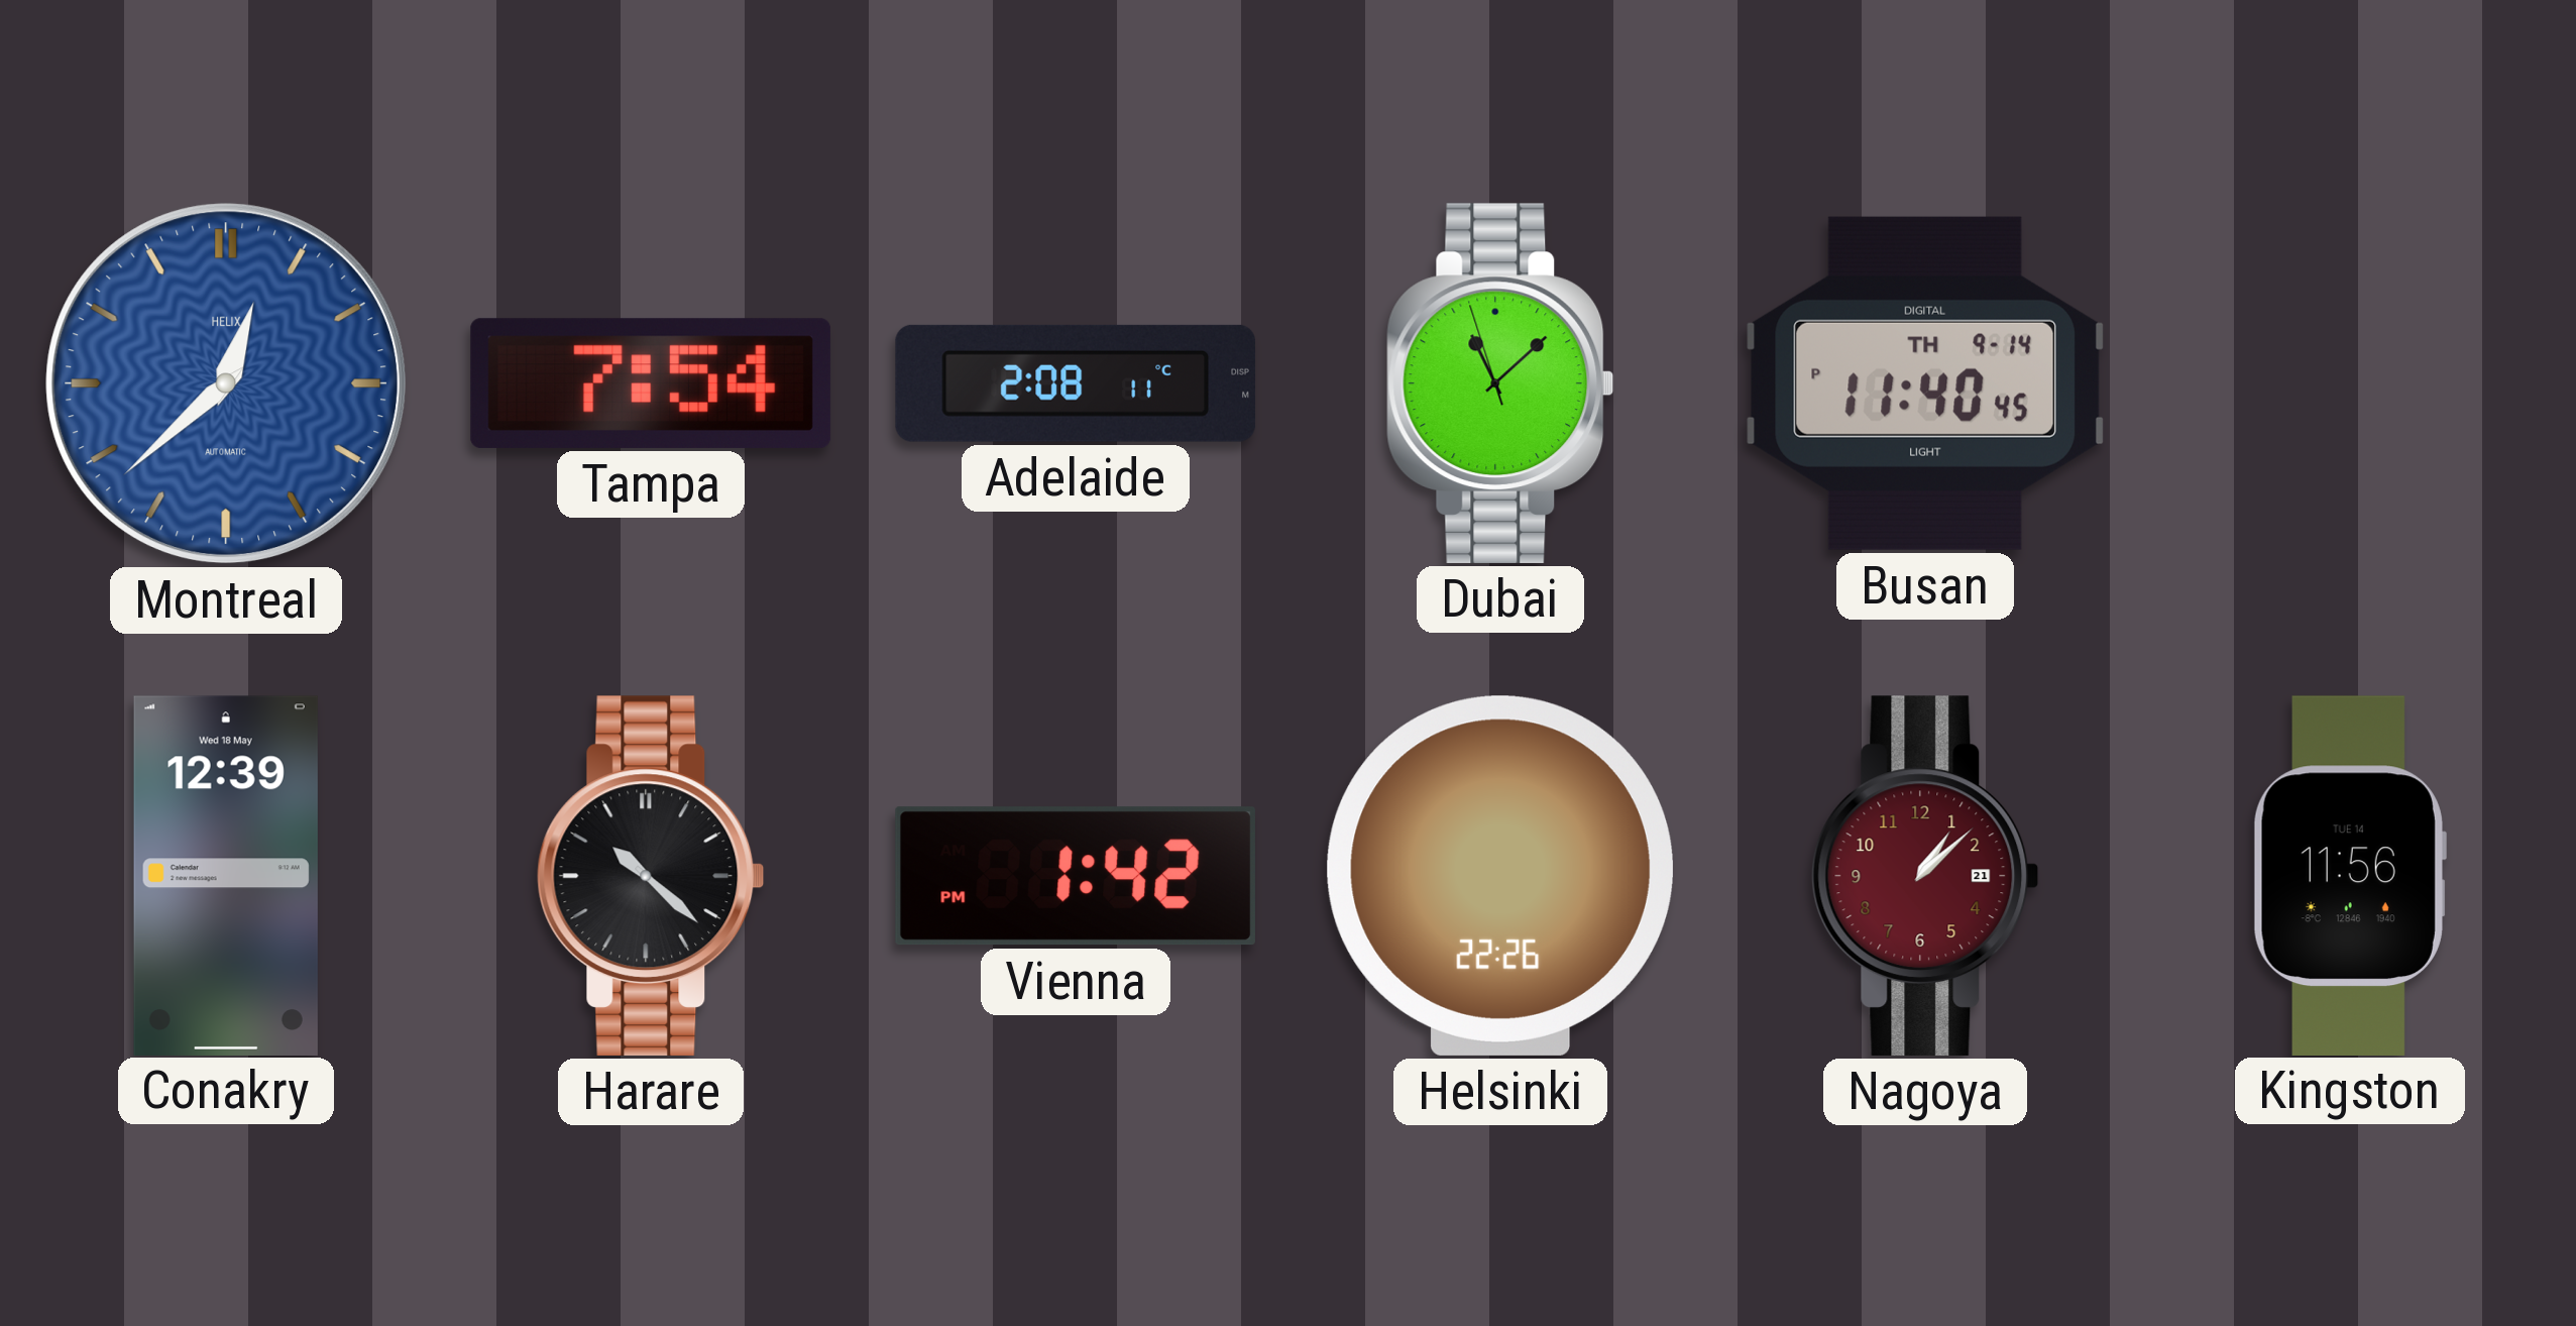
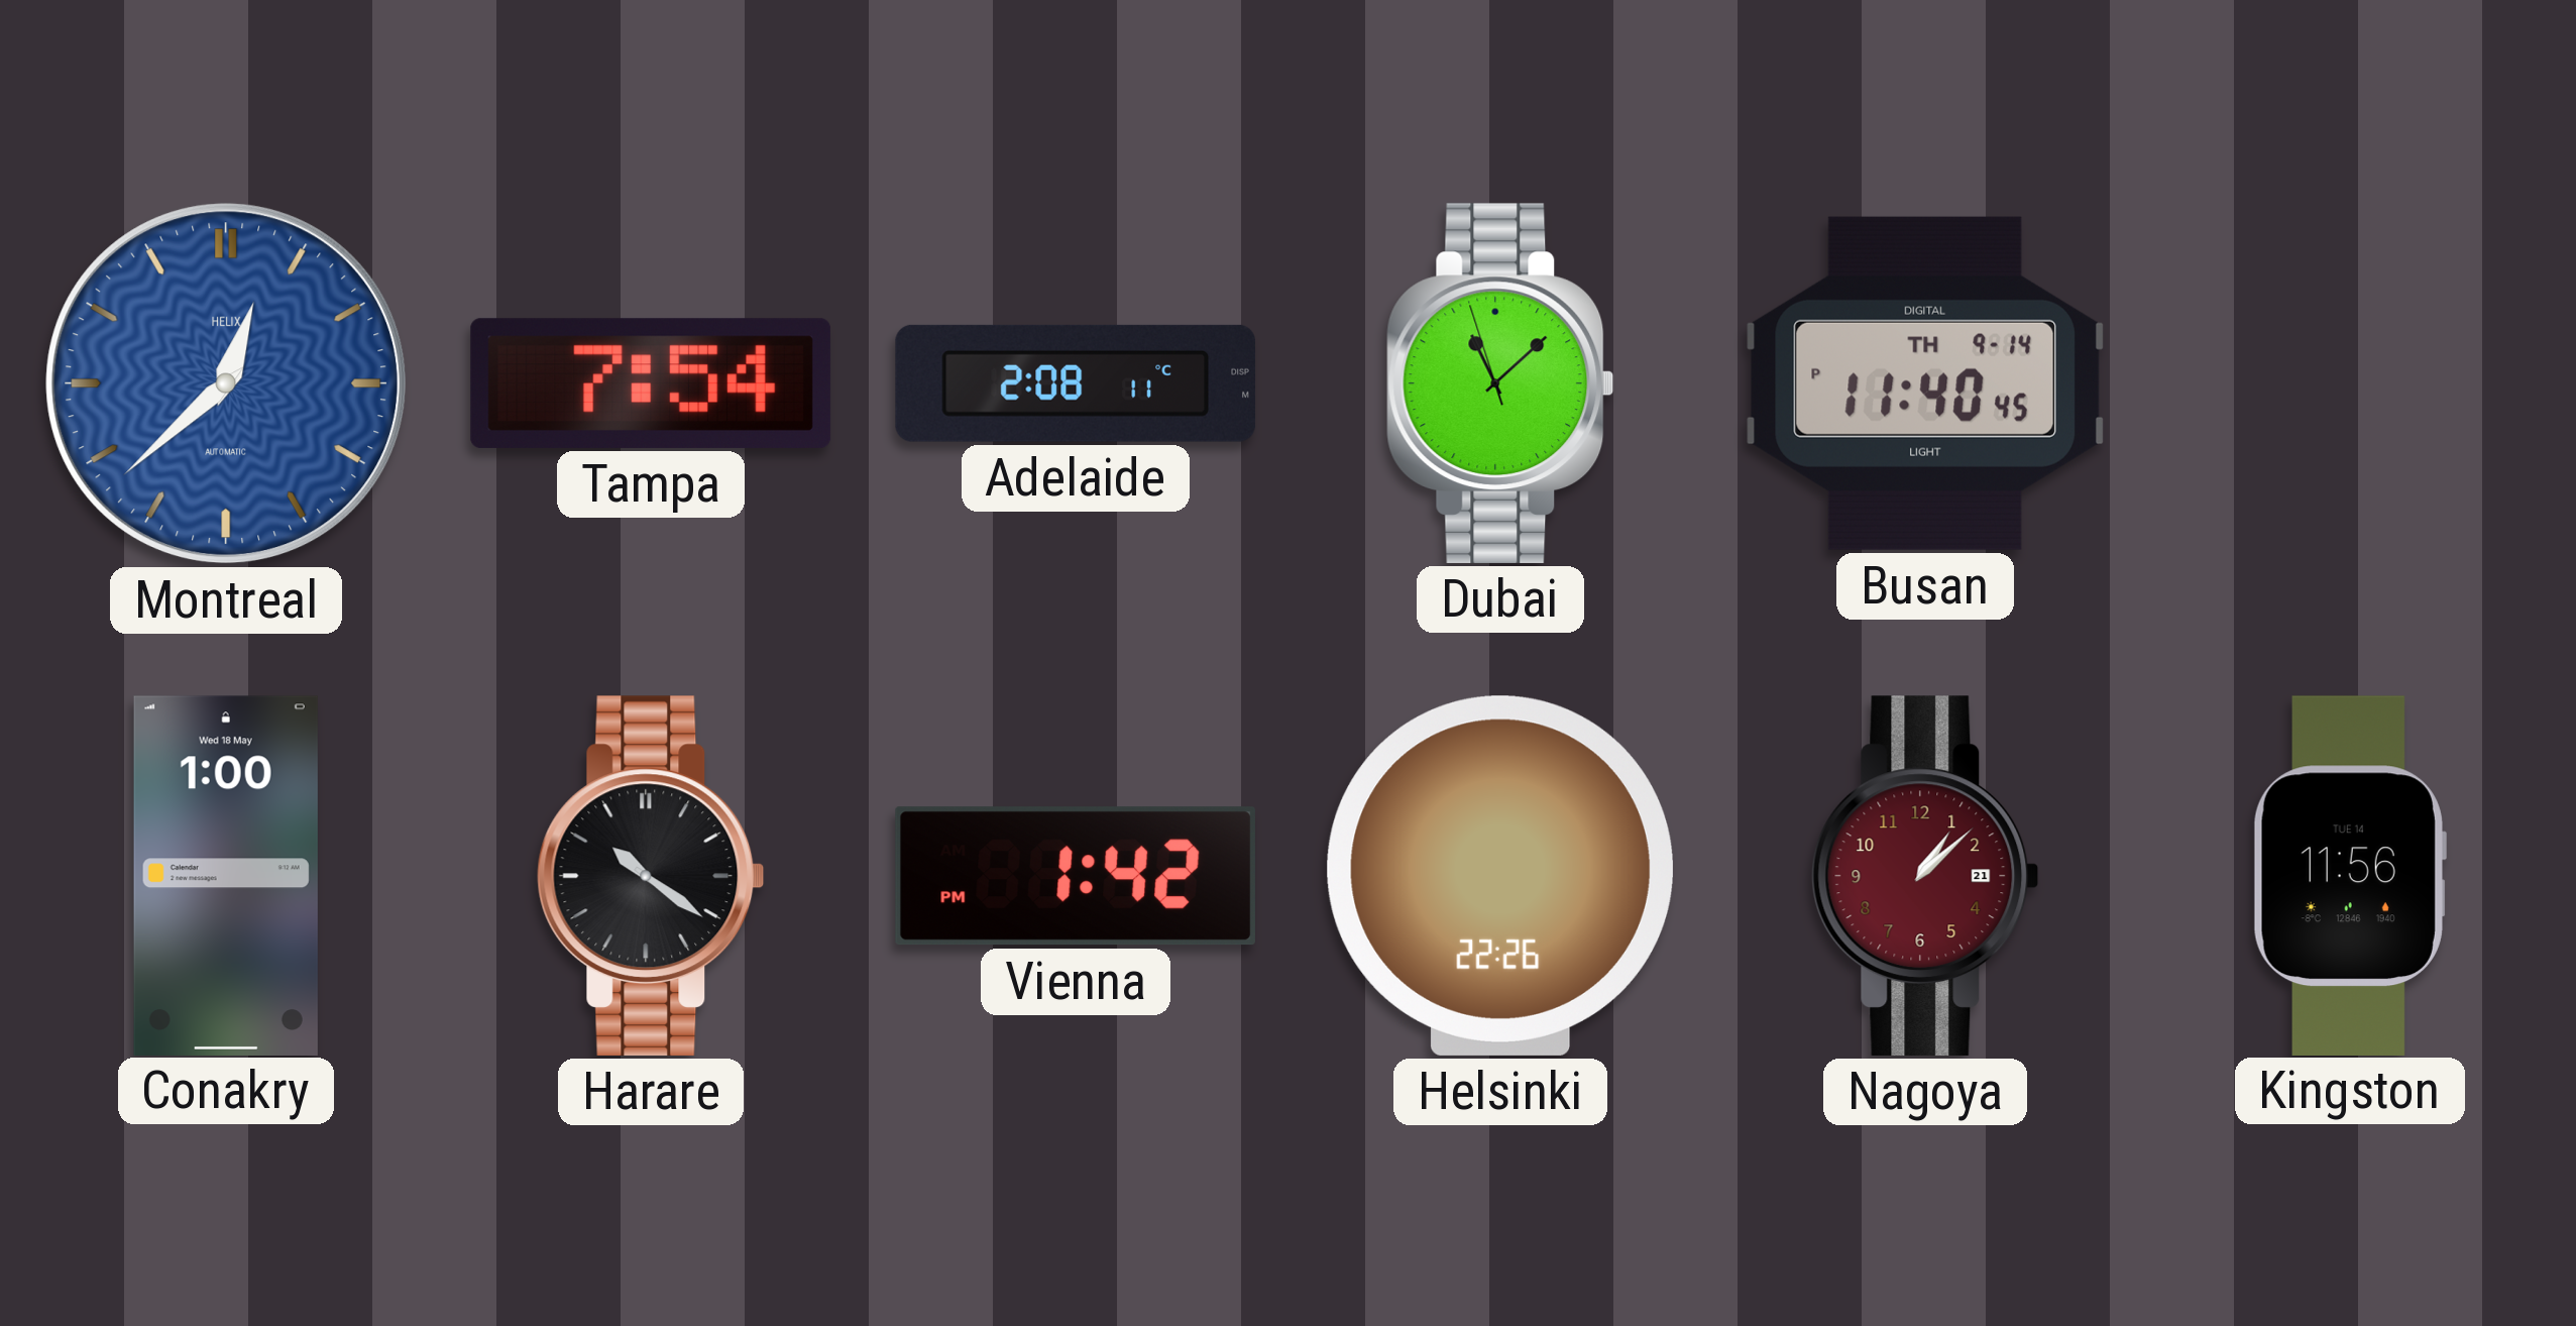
Conakry: 12:39 -> 1:00
Harare: 10:22 -> 10:21
